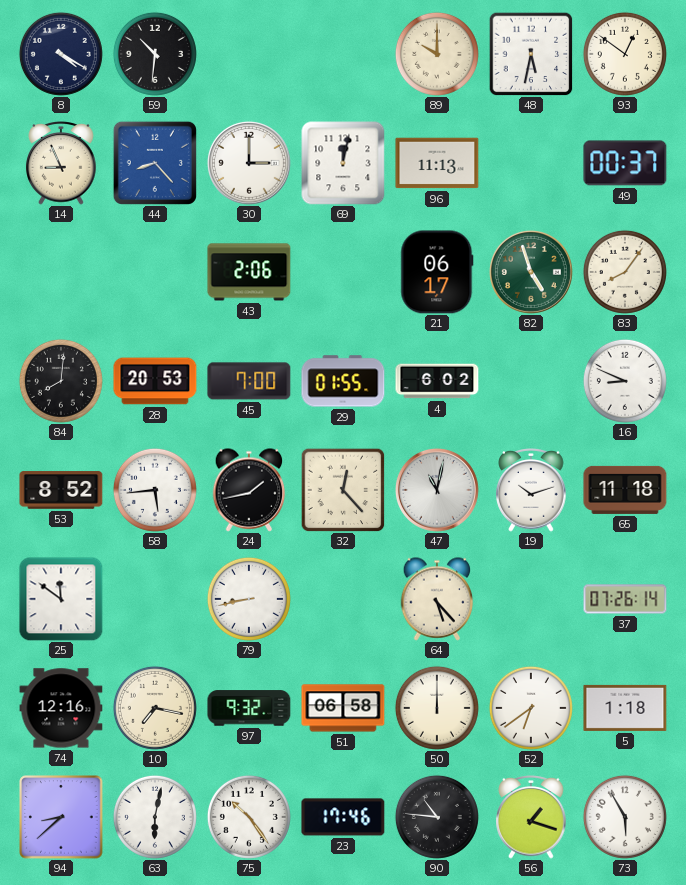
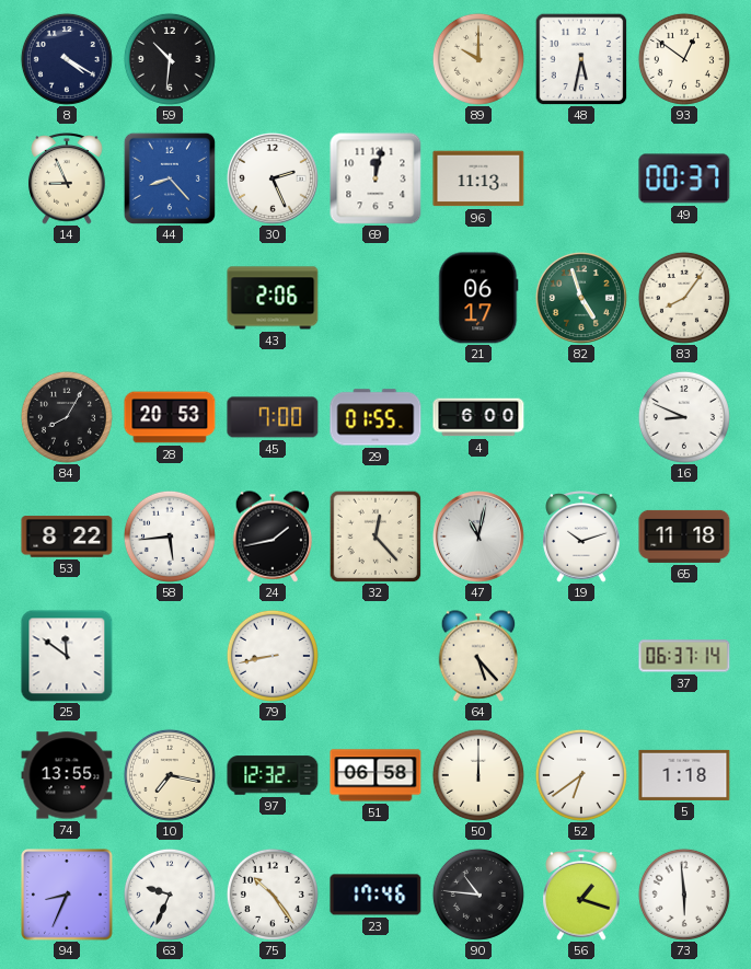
30: 3:00 -> 2:26
84: 8:01 -> 8:05
4: 6:02 -> 6:00
53: 8:52 -> 8:22
37: 07:26 -> 06:37
74: 12:16 -> 13:55
97: 9:32 -> 12:32
94: 8:38 -> 8:34
63: 6:02 -> 9:34
73: 5:55 -> 5:59
